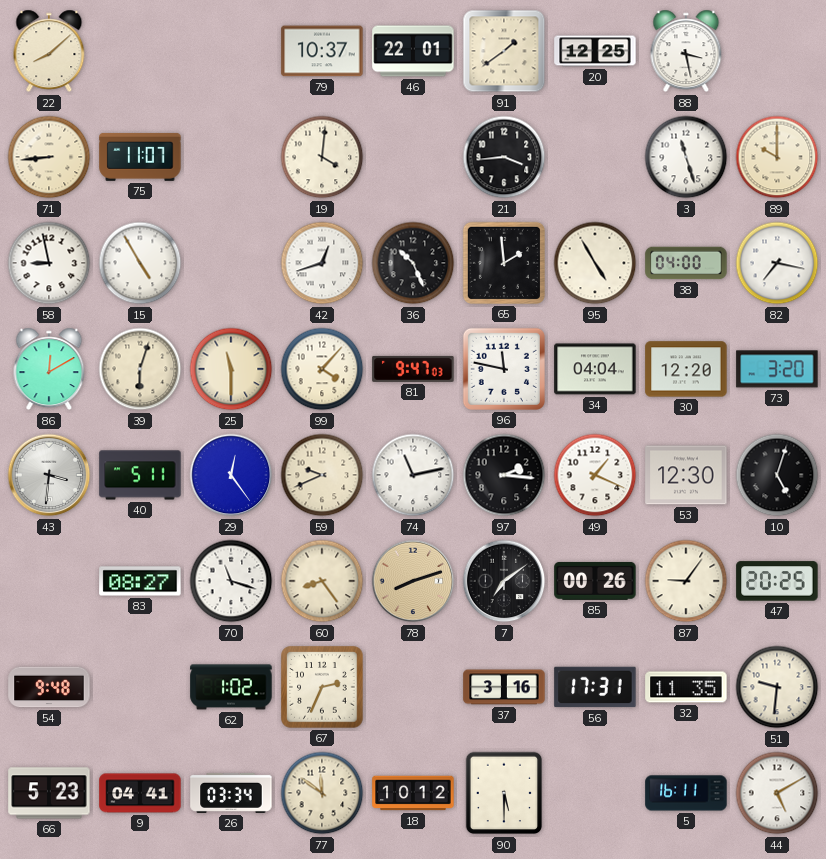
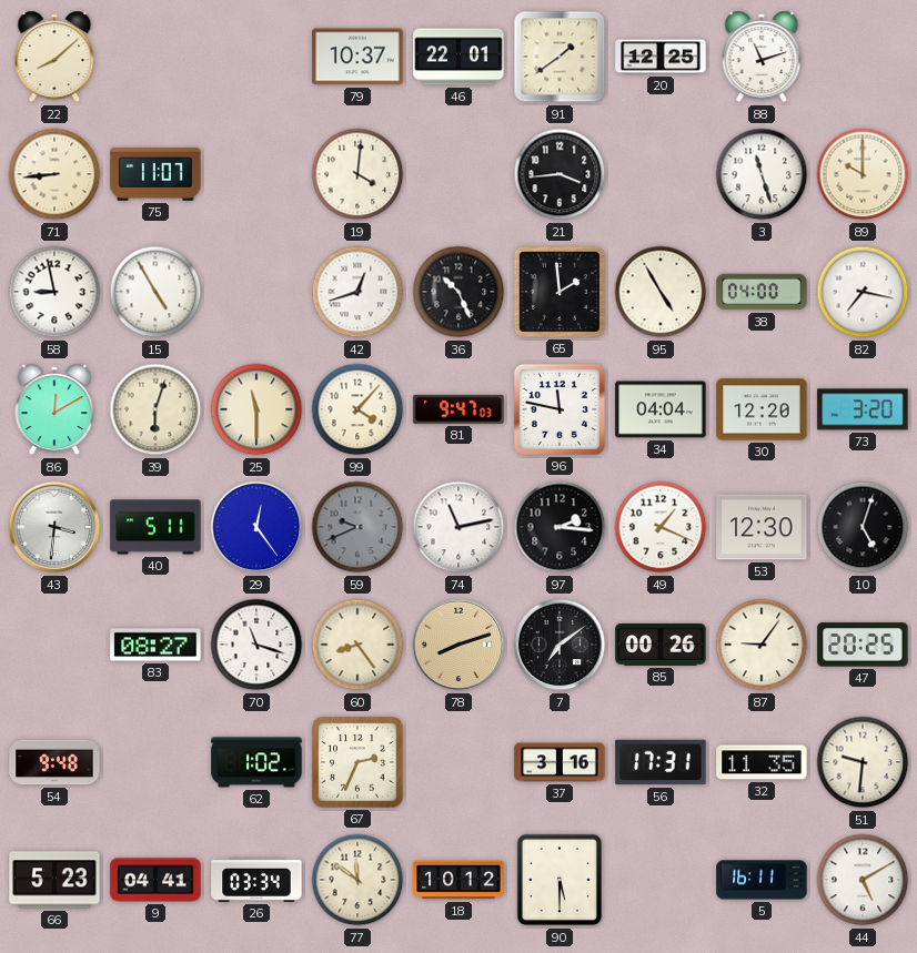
88: 3:28 -> 11:12
59 dial: cream -> grey
